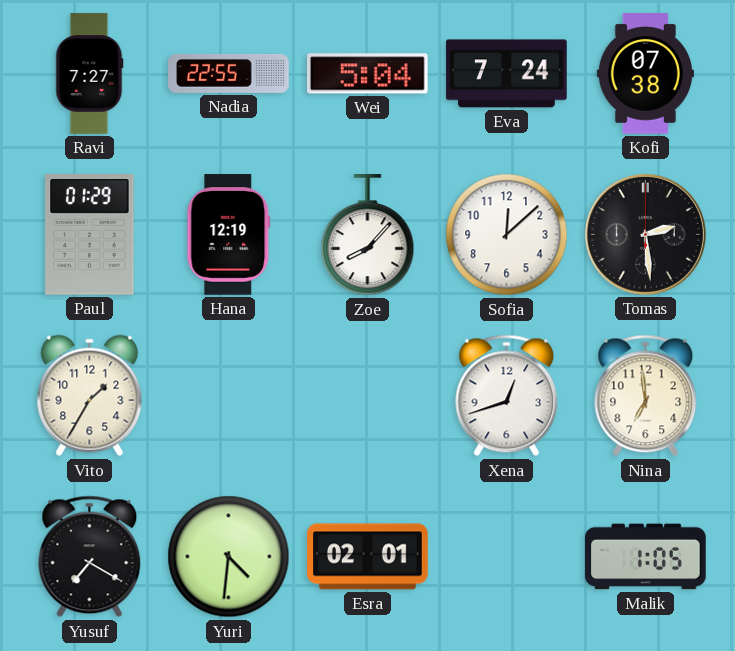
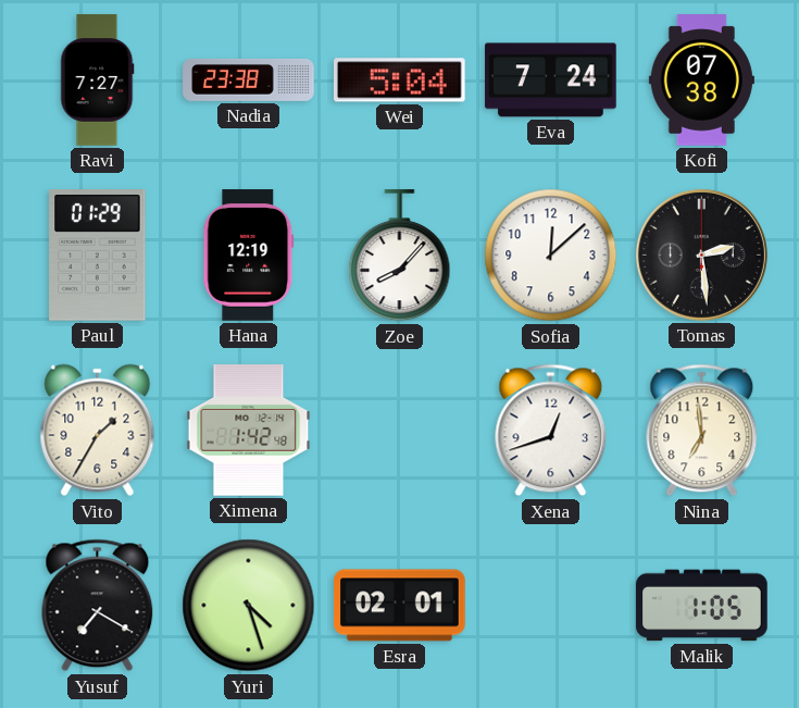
Nadia: 22:55 -> 23:38
Ximena: none -> 1:42
Yuri: 4:31 -> 4:27
